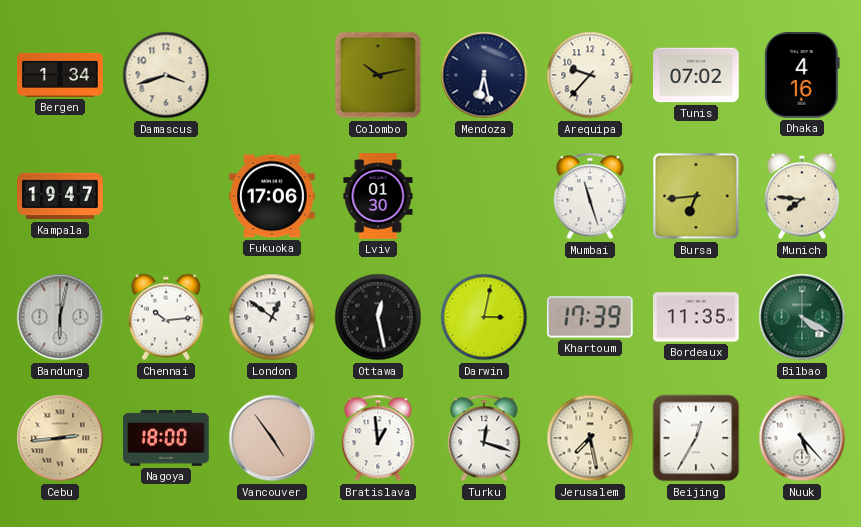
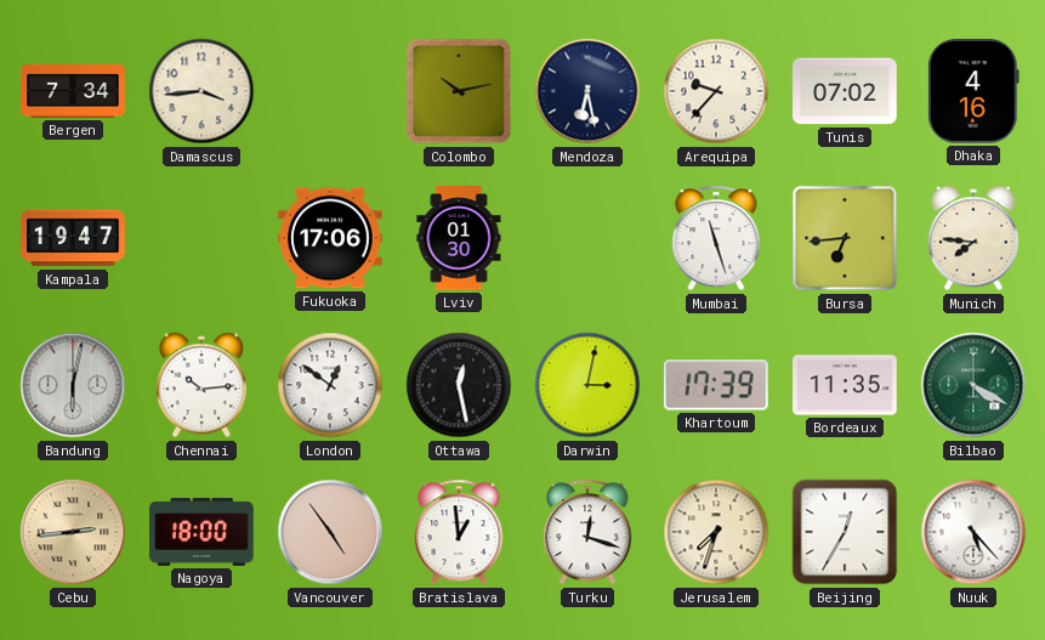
Bergen: 1:34 -> 7:34
Damascus: 3:42 -> 3:44
Jerusalem: 7:28 -> 7:33
